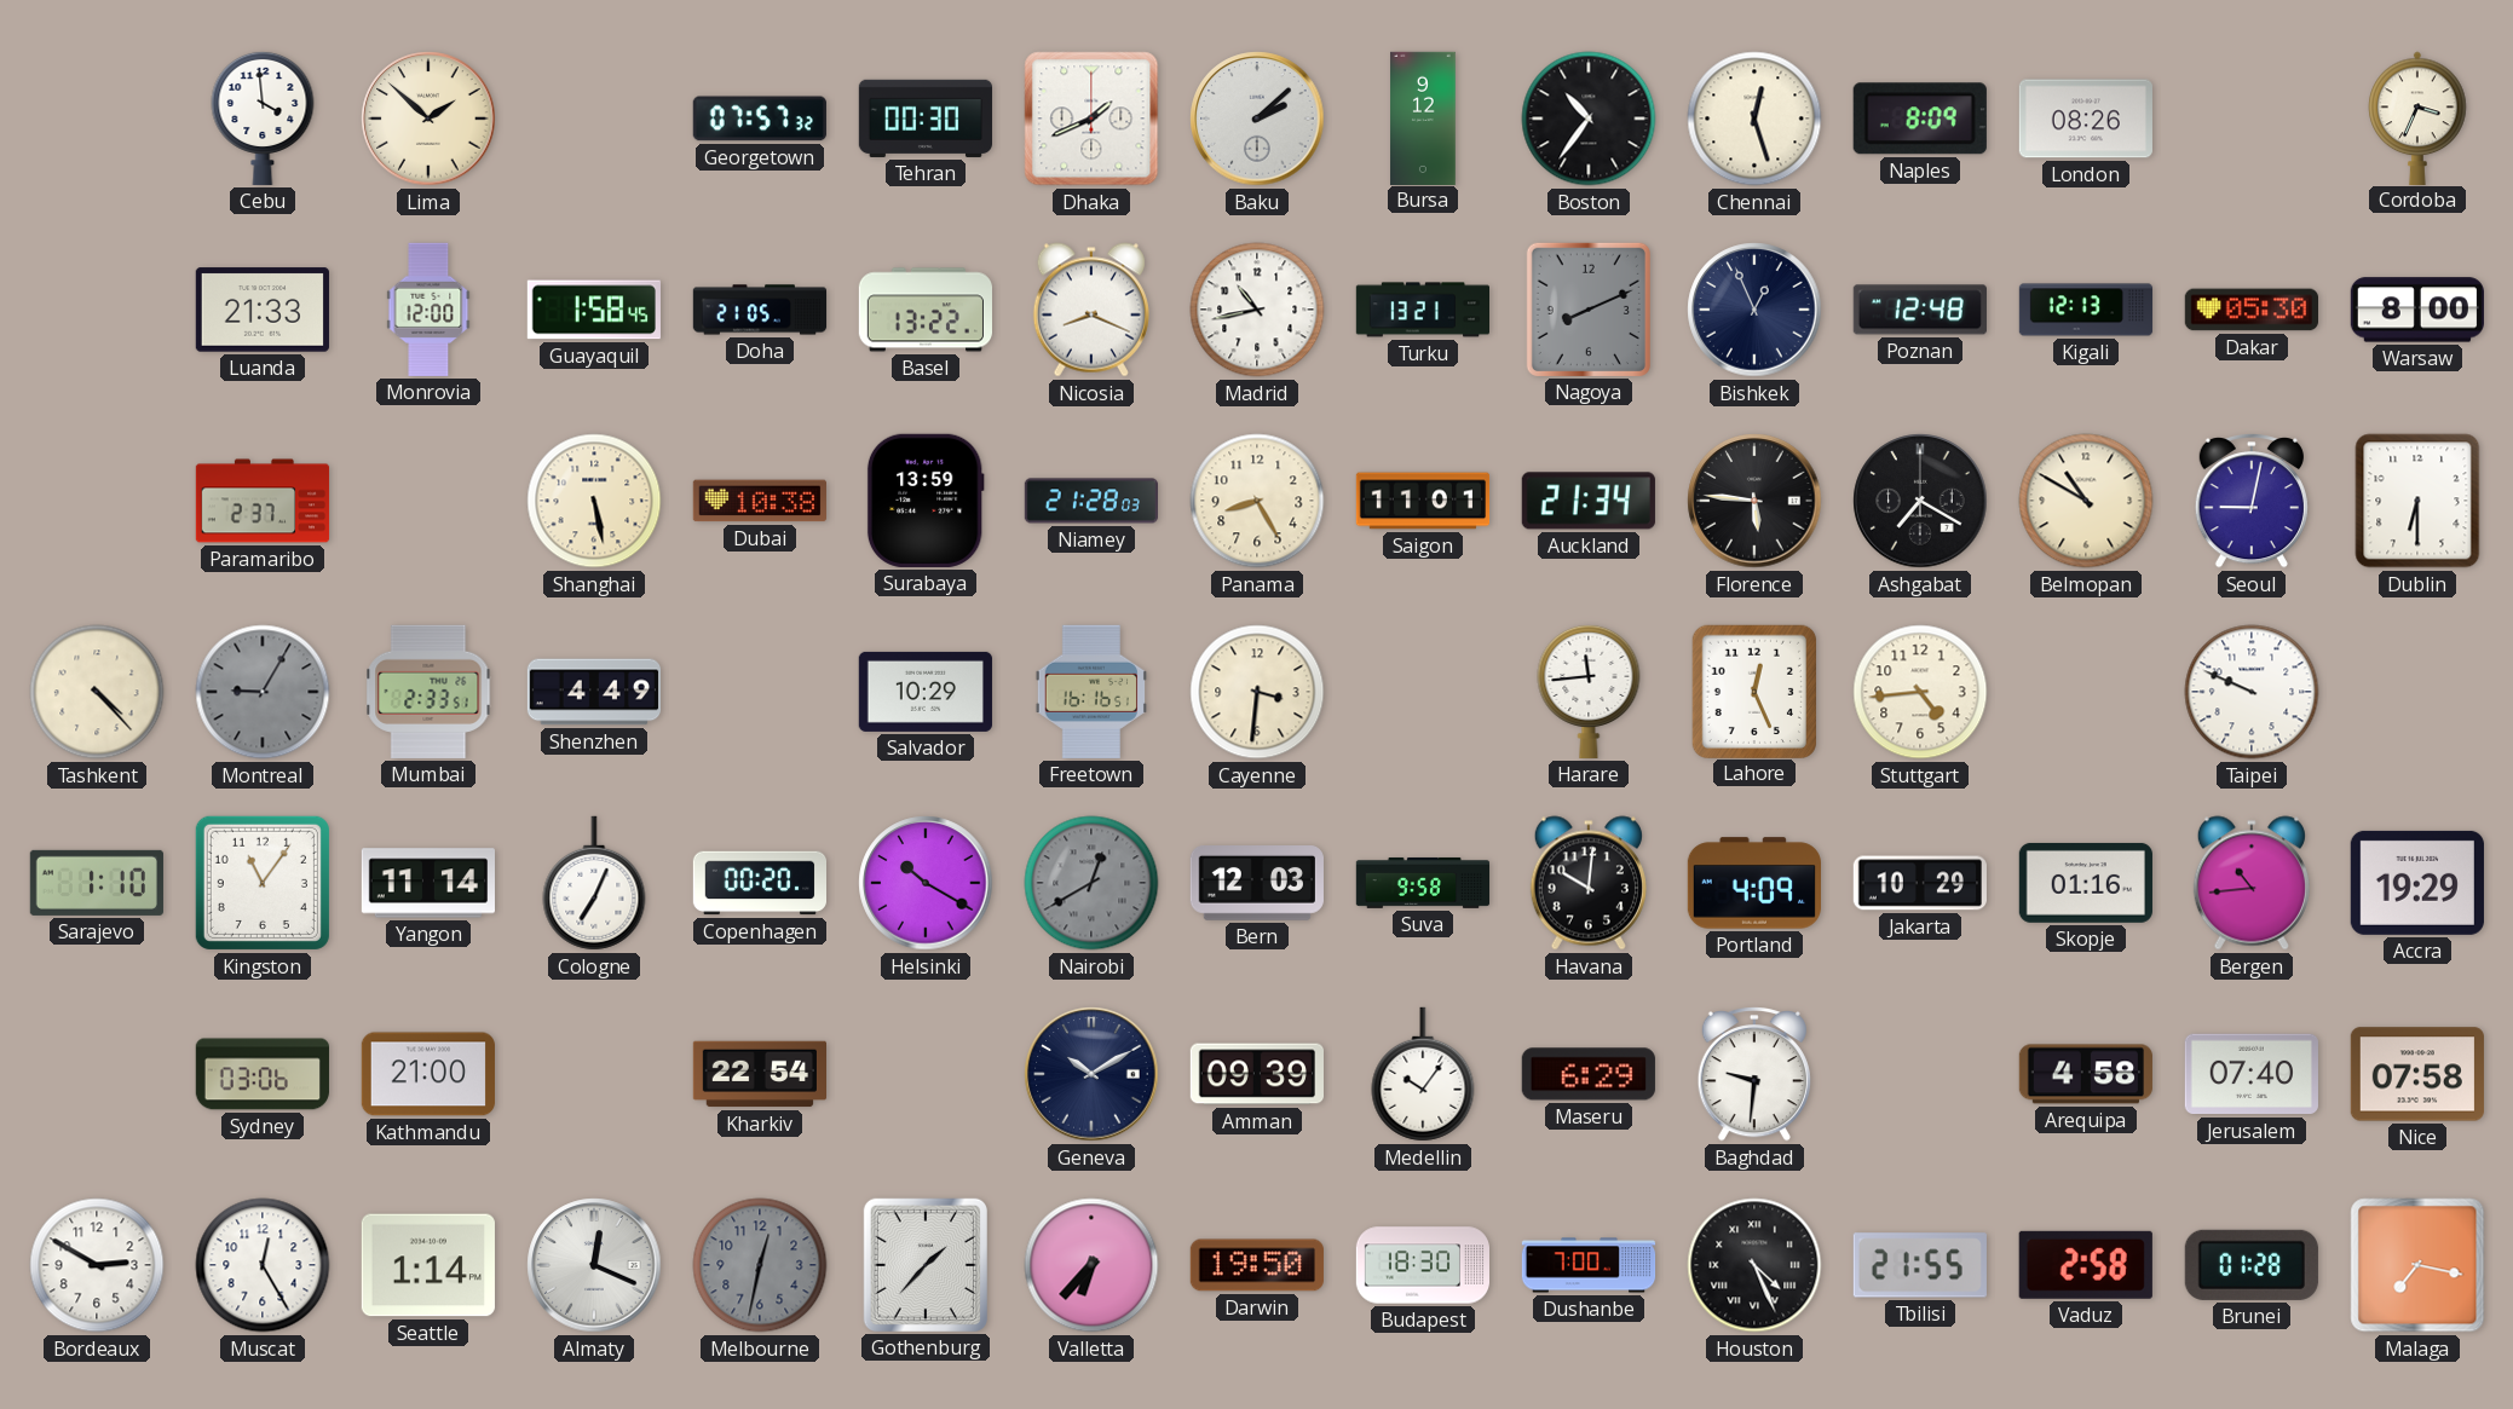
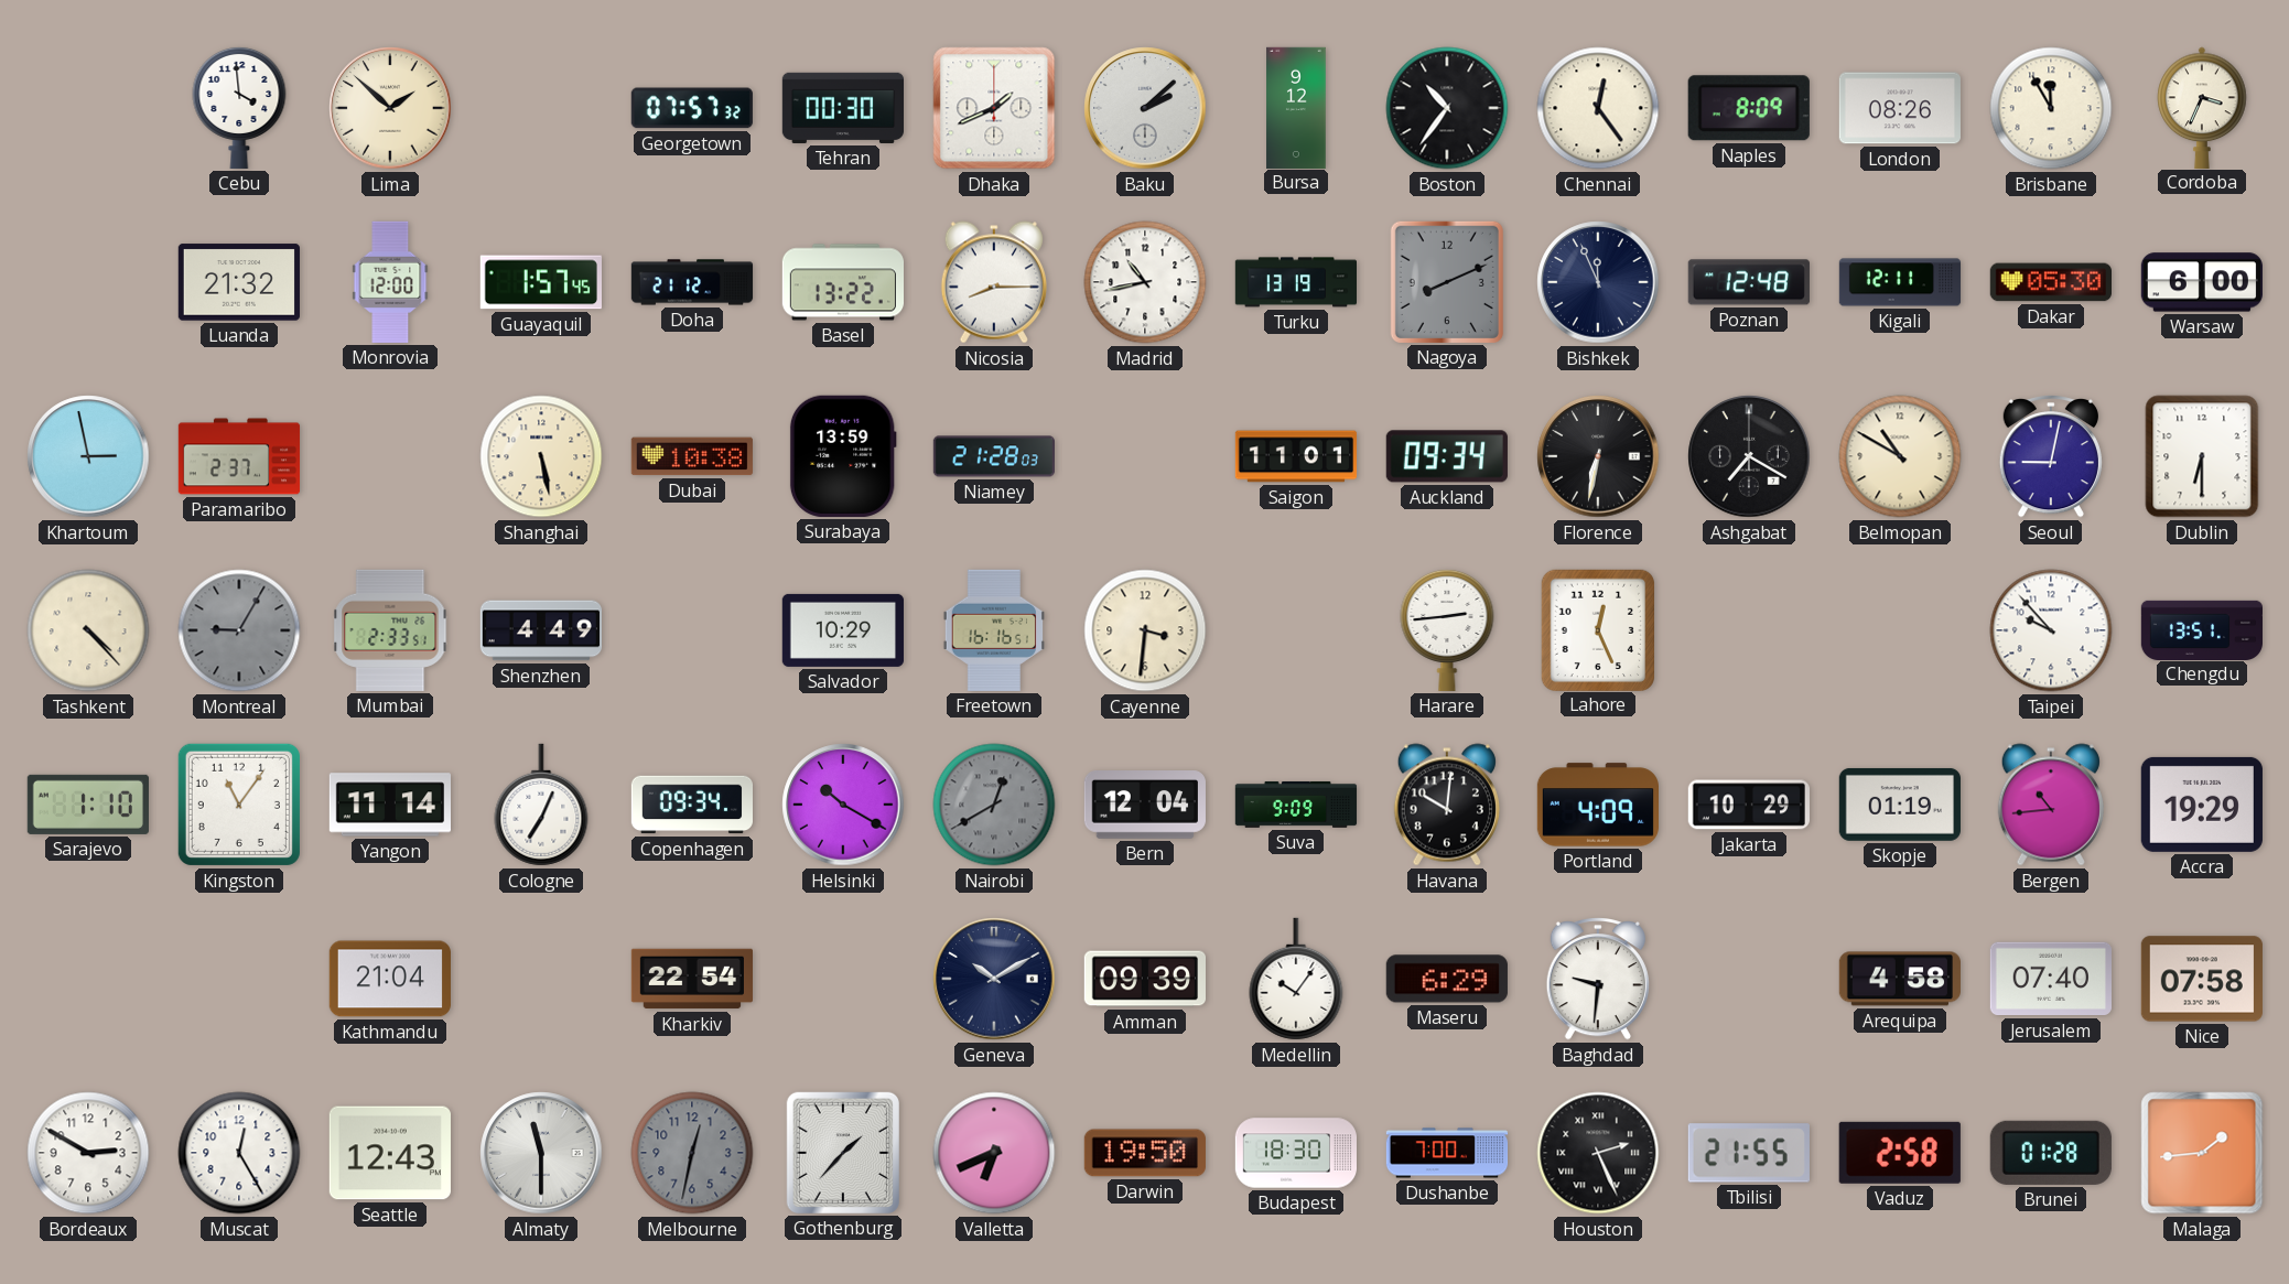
Chennai: 12:27 -> 12:24
Brisbane: none -> 11:55
Luanda: 21:33 -> 21:32
Guayaquil: 1:58 -> 1:57
Doha: 21:05 -> 21:12
Nicosia: 8:19 -> 8:15
Turku: 13:21 -> 13:19
Bishkek: 12:56 -> 11:56
Kigali: 12:13 -> 12:11
Warsaw: 8:00 -> 6:00
Khartoum: none -> 2:58
Panama: 8:25 -> none
Auckland: 21:34 -> 09:34
Florence: 5:46 -> 6:32
Harare: 11:44 -> 2:44
Stuttgart: 4:44 -> none
Taipei: 9:49 -> 9:53
Chengdu: none -> 13:51
Copenhagen: 00:20 -> 09:34
Bern: 12:03 -> 12:04
Suva: 9:58 -> 9:09
Skopje: 01:16 -> 01:19
Sydney: 03:06 -> none
Kathmandu: 21:00 -> 21:04
Seattle: 1:14 -> 12:43
Almaty: 12:19 -> 11:30
Valletta: 6:37 -> 6:41
Houston: 4:26 -> 2:26
Malaga: 7:17 -> 1:44
